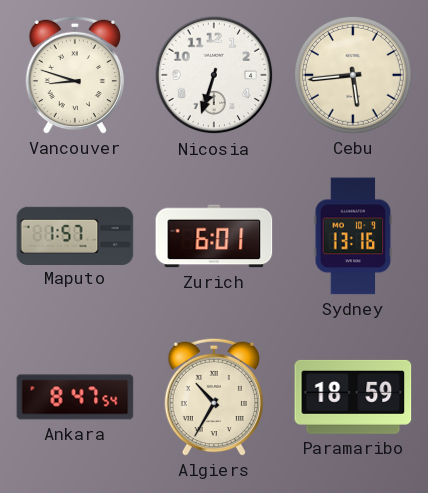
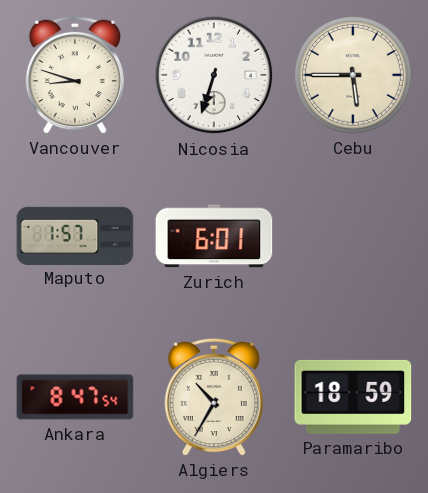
Cebu: 5:44 -> 5:45
Sydney: 13:16 -> none
